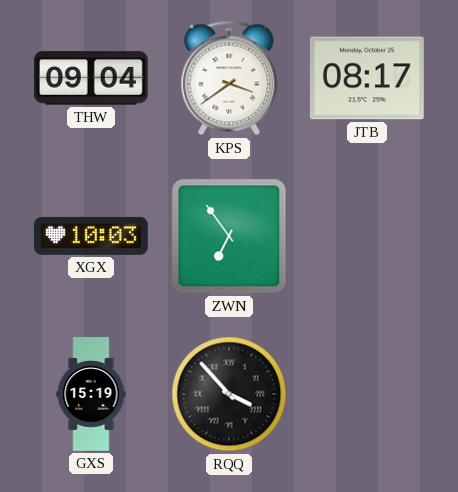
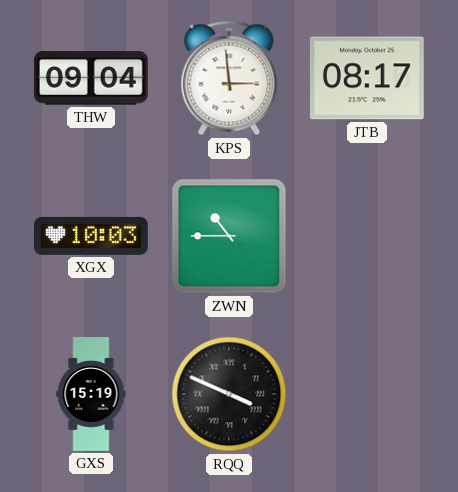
KPS: 3:39 -> 2:59
ZWN: 6:54 -> 10:45
RQQ: 3:53 -> 3:49
